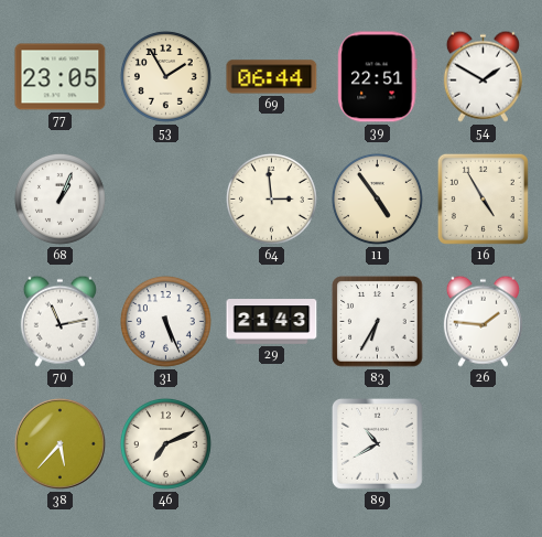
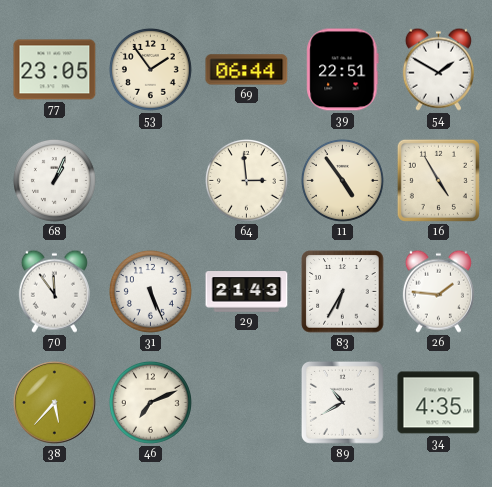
53: 1:55 -> 1:54
70: 11:13 -> 11:54
34: none -> 4:35
